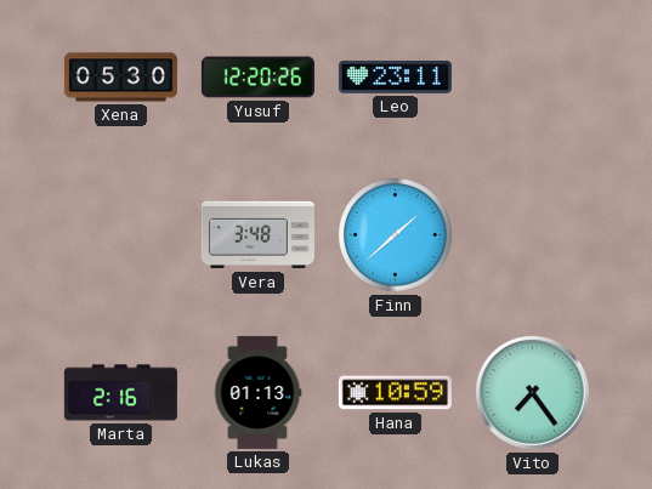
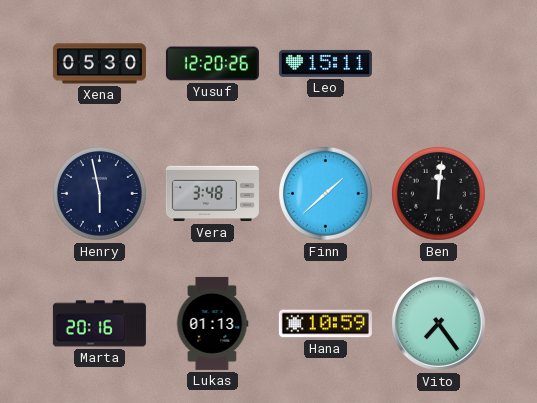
Leo: 23:11 -> 15:11
Henry: none -> 5:58
Ben: none -> 12:01
Marta: 2:16 -> 20:16
